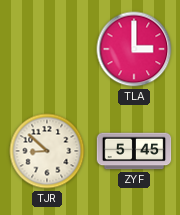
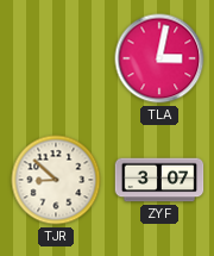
TLA: 3:00 -> 3:02
ZYF: 5:45 -> 3:07
